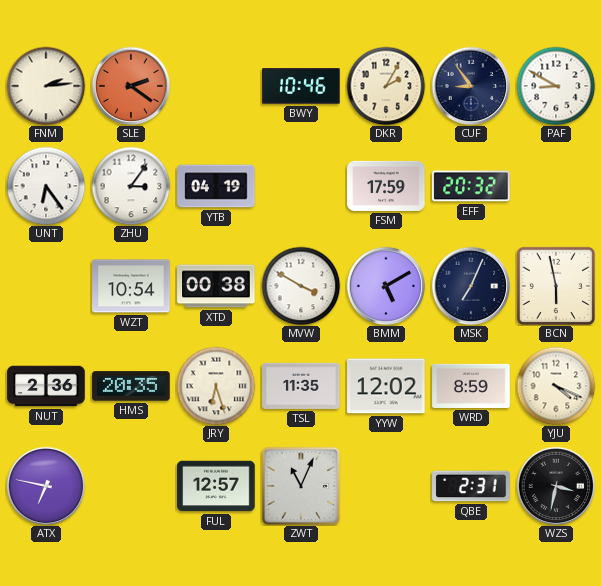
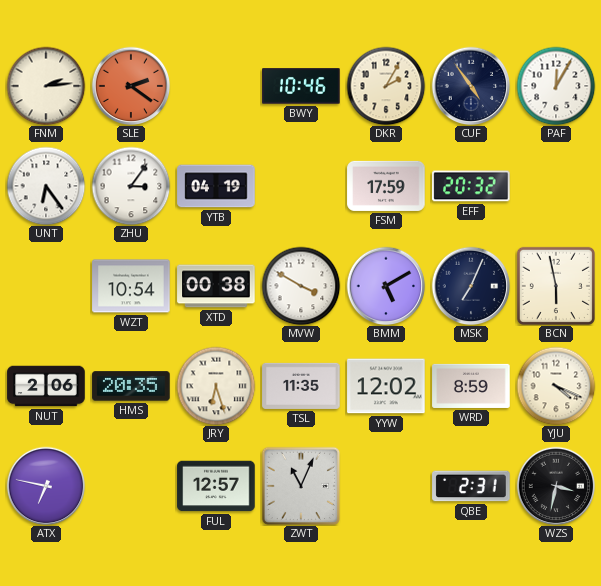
CUF: 8:54 -> 4:54
PAF: 8:50 -> 12:05
NUT: 2:36 -> 2:06
